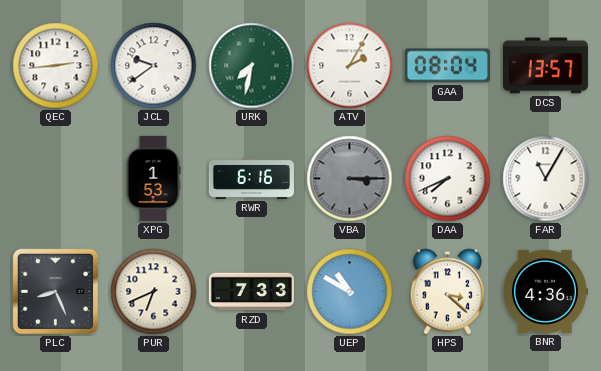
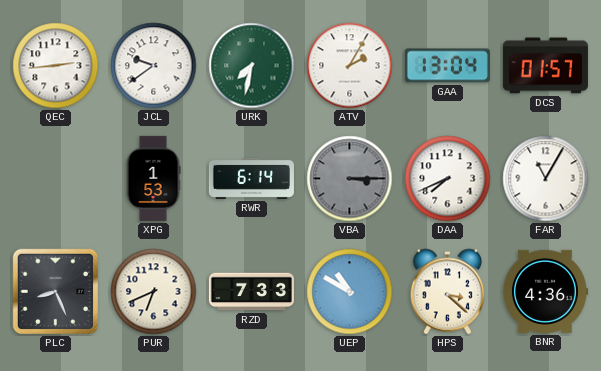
GAA: 08:04 -> 13:04
DCS: 13:57 -> 01:57
RWR: 6:16 -> 6:14
